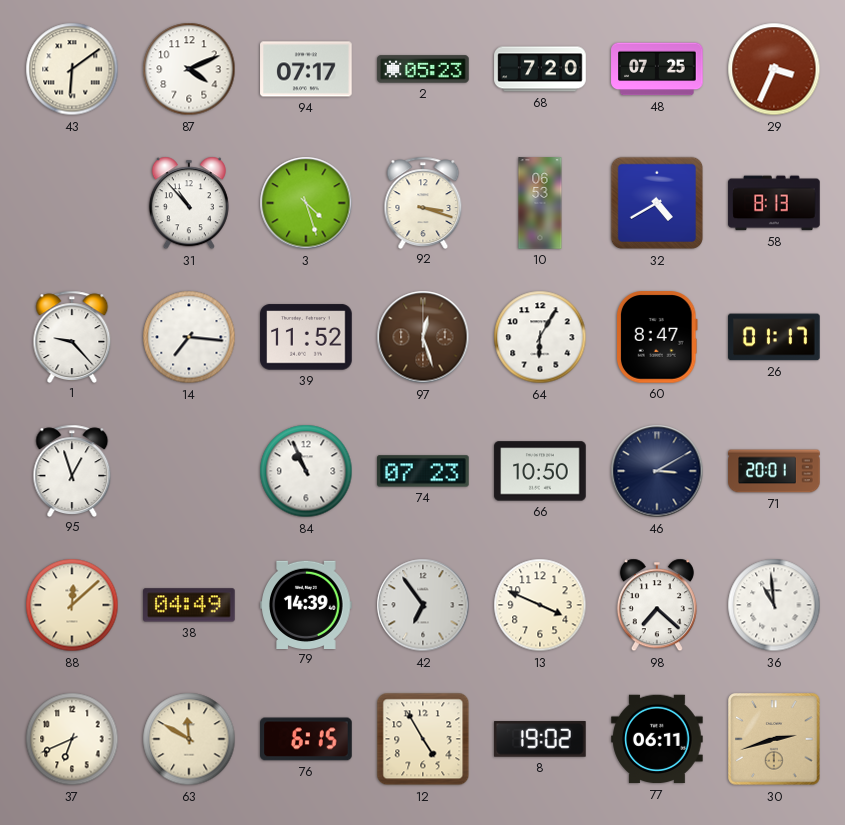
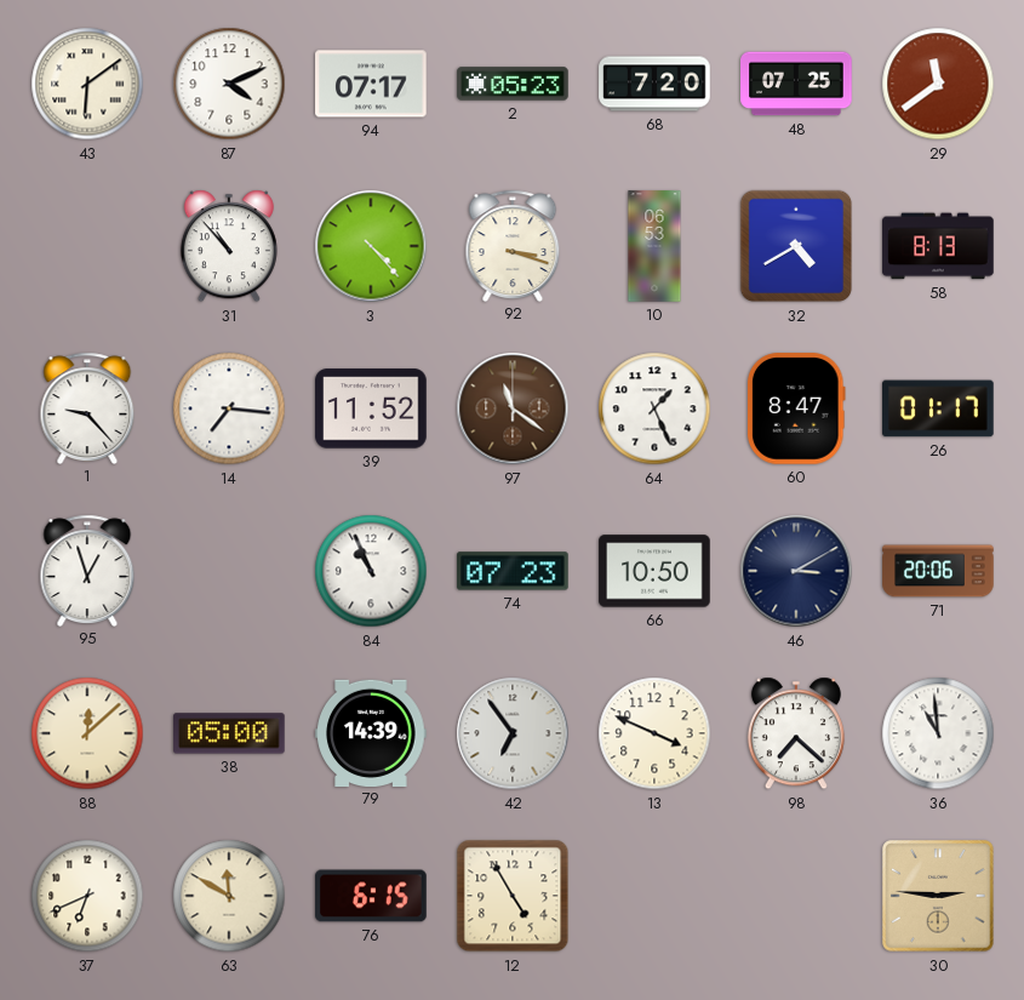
29: 3:34 -> 11:39
3: 4:27 -> 4:23
97: 12:27 -> 11:21
64: 6:05 -> 1:26
71: 20:01 -> 20:06
38: 04:49 -> 05:00
8: 19:02 -> none
77: 06:11 -> none
30: 2:42 -> 2:46
